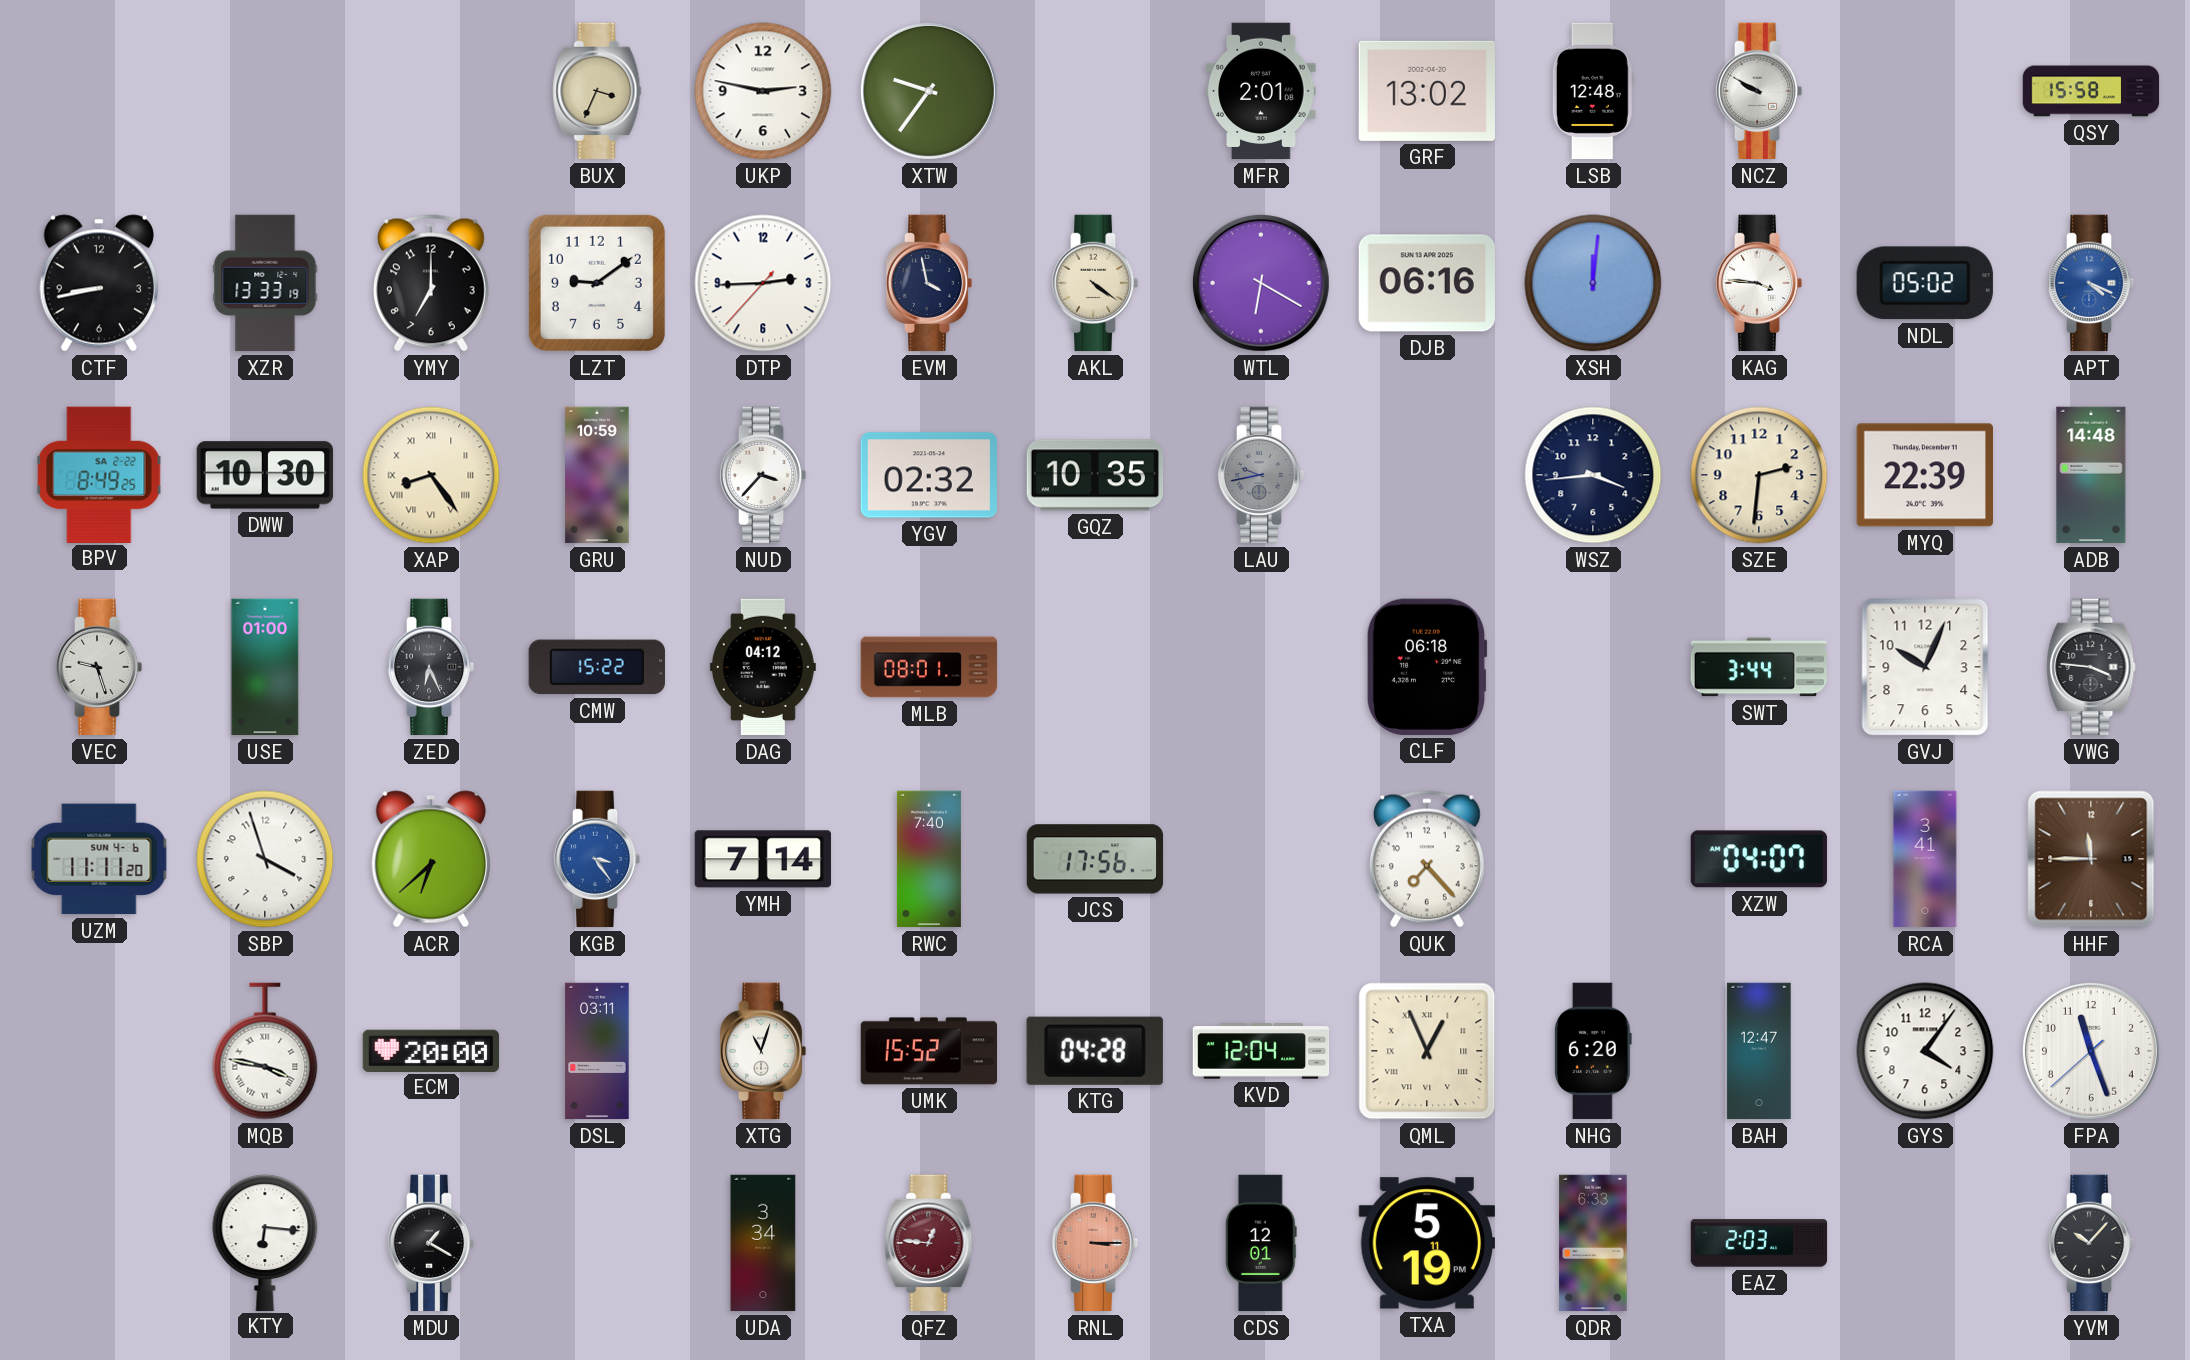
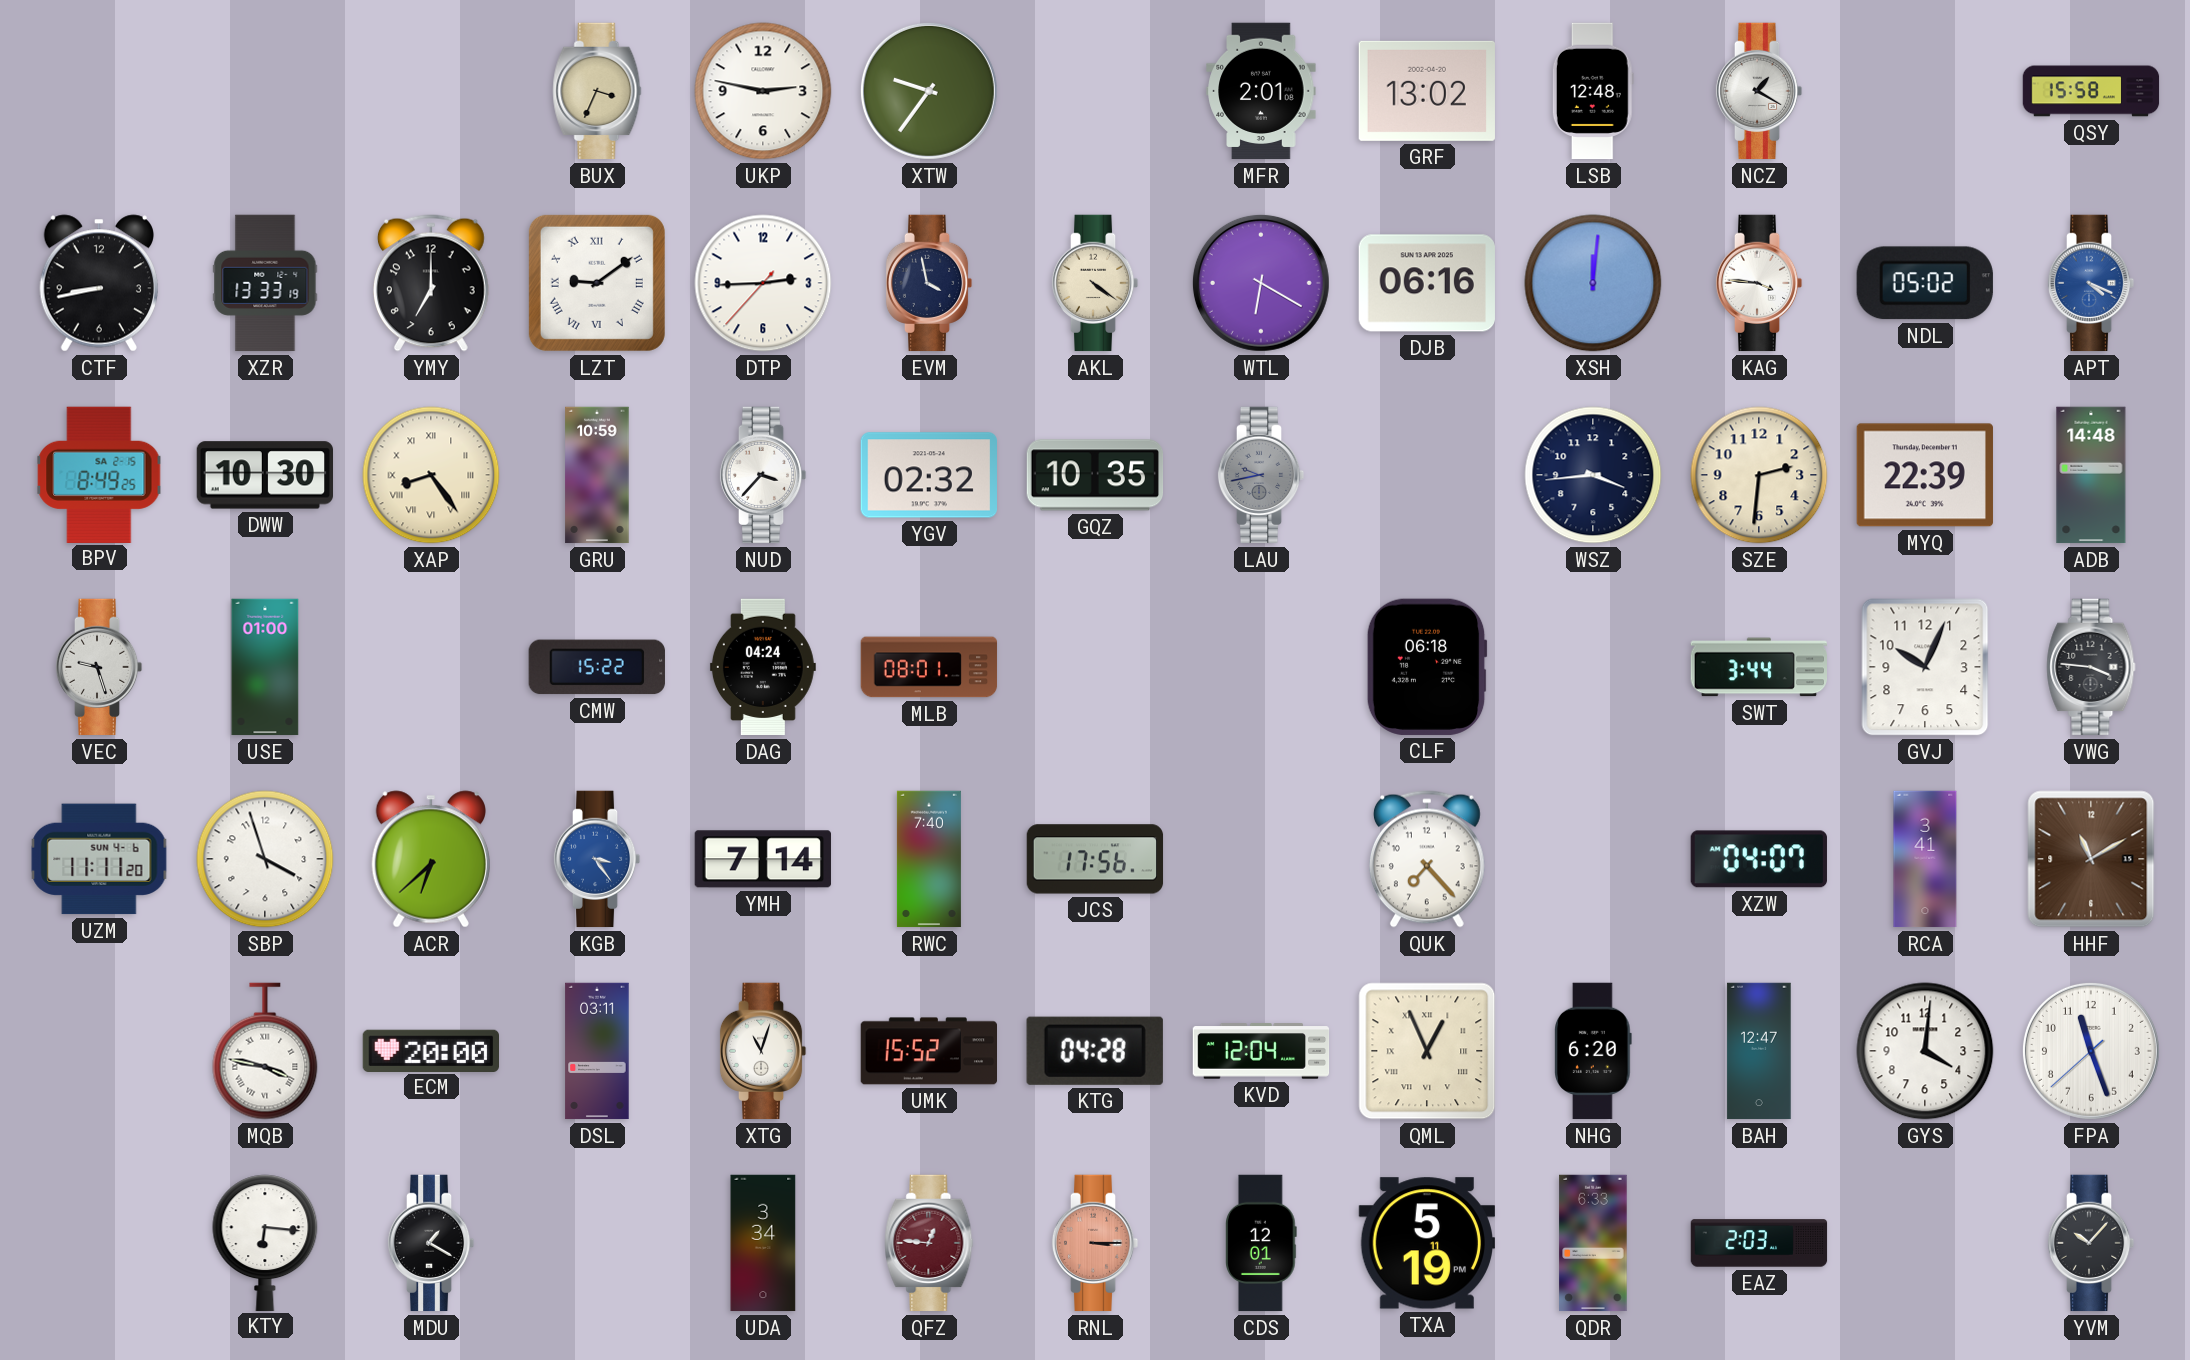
NCZ: 9:50 -> 1:20
LZT numerals: Arabic -> Roman
BPV date: SA 2-22 -> SA 2-15
ZED: 6:26 -> none
DAG: 04:12 -> 04:24
HHF: 11:45 -> 11:10
GYS: 4:06 -> 4:01
